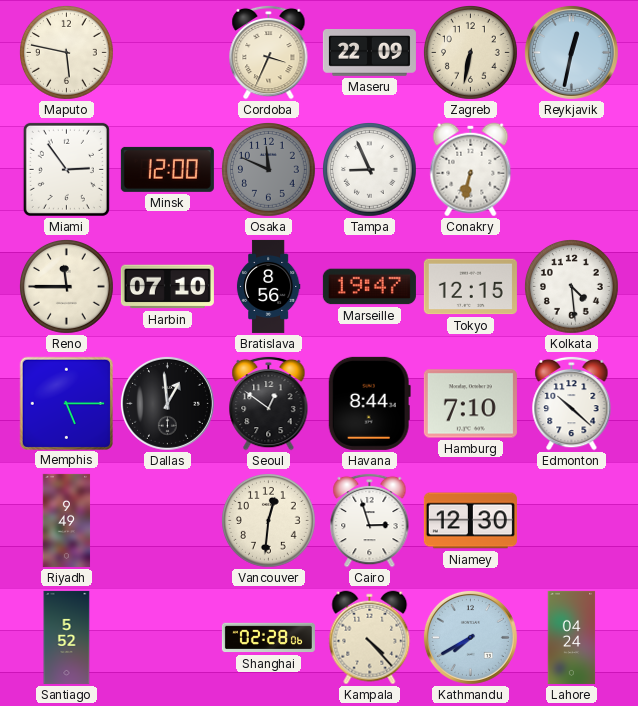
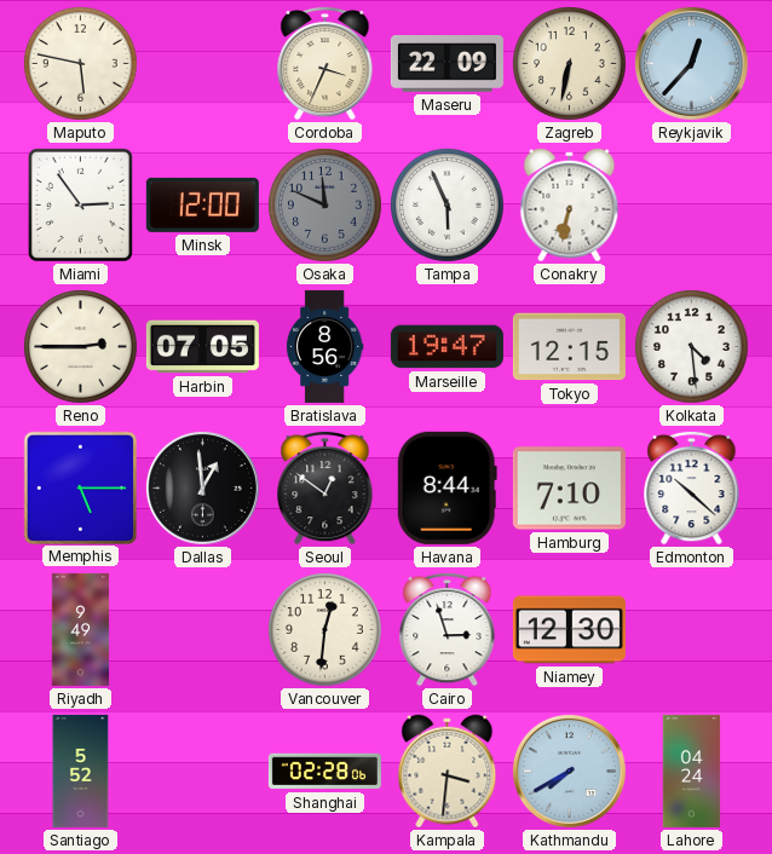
Reykjavik: 12:32 -> 12:37
Tampa: 8:56 -> 5:56
Reno: 11:45 -> 2:45
Harbin: 07:10 -> 07:05
Kampala: 4:23 -> 3:31
